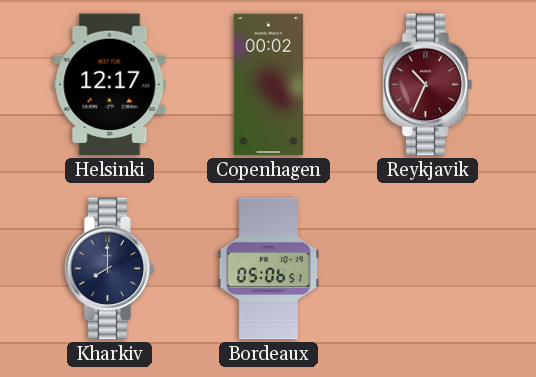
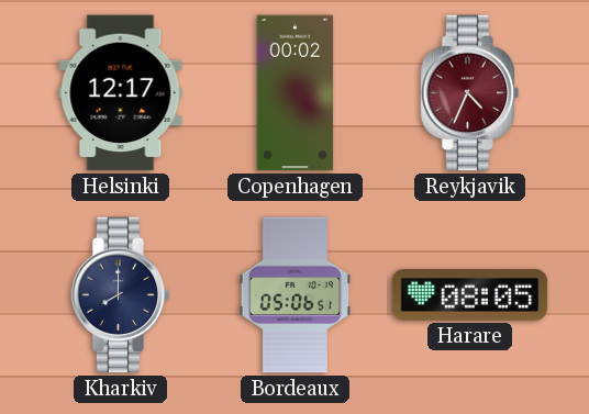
Reykjavik: 10:34 -> 4:34
Harare: none -> 08:05
